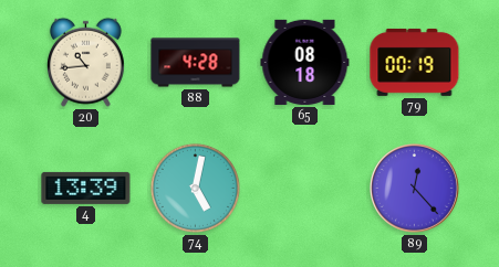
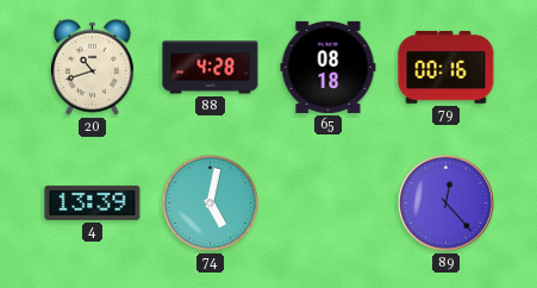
20: 10:44 -> 10:42
79: 00:19 -> 00:16
